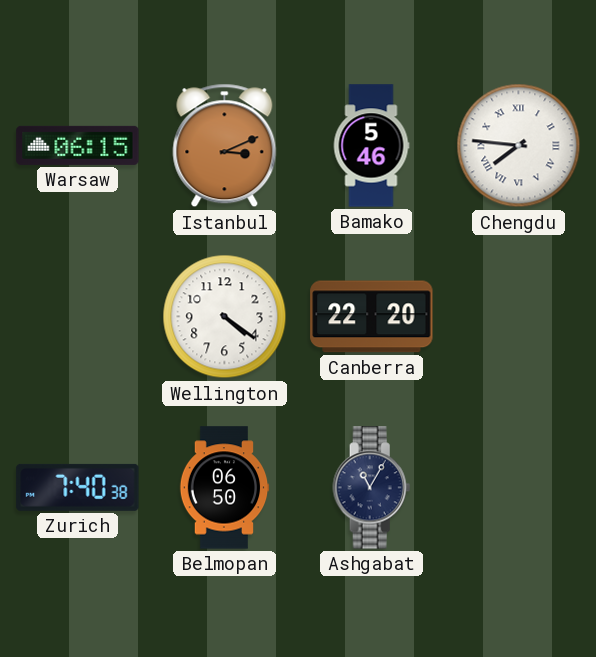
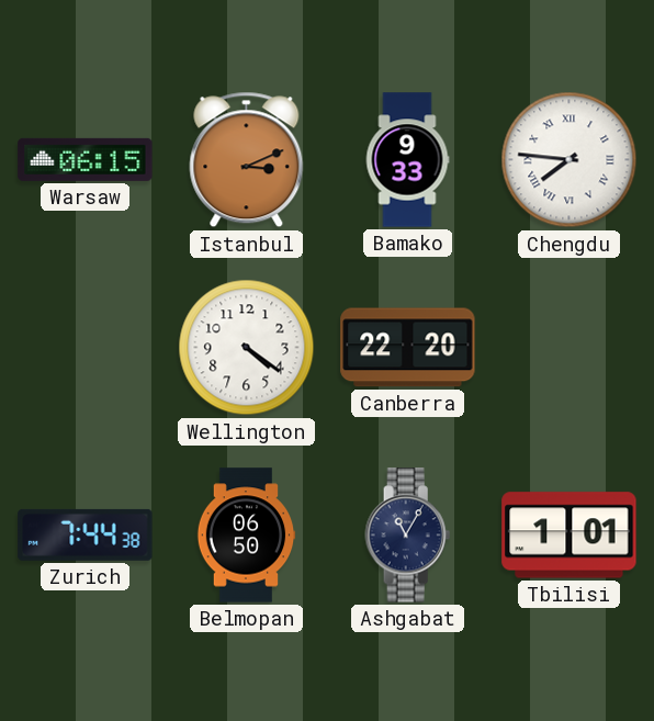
Bamako: 5:46 -> 9:33
Zurich: 7:40 -> 7:44
Tbilisi: none -> 1:01
